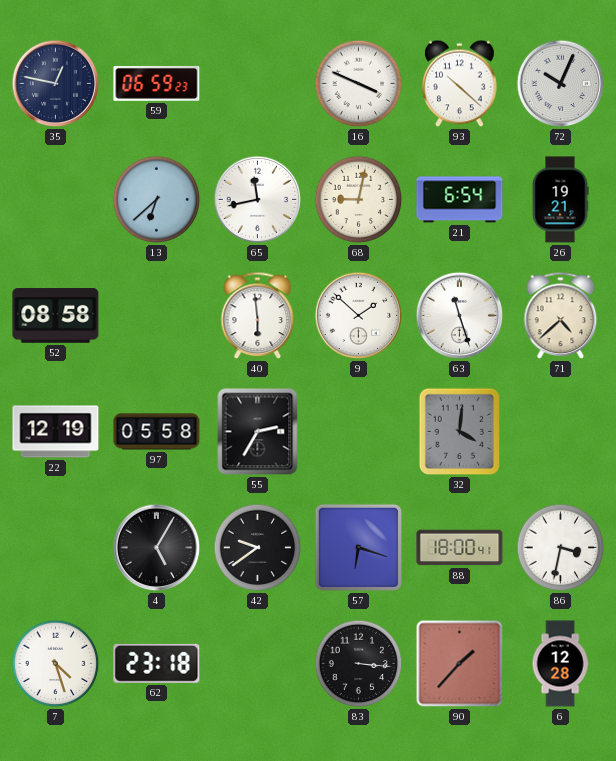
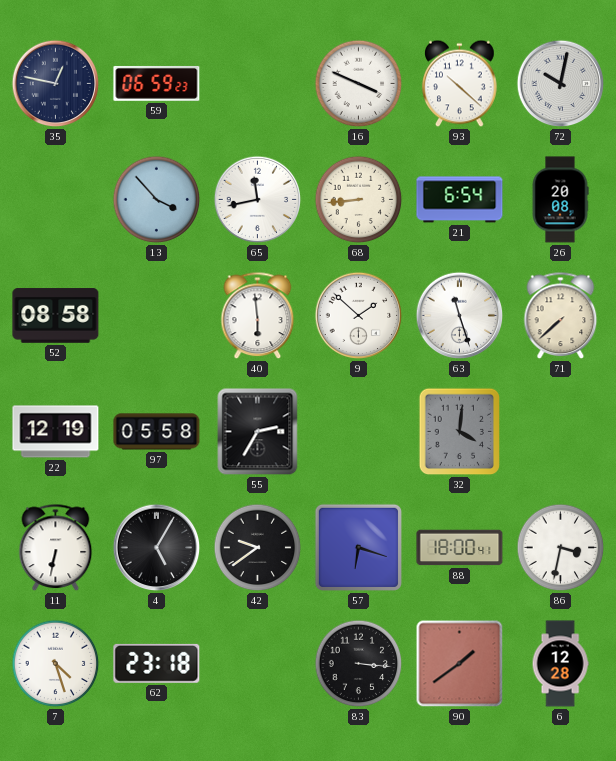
72: 10:04 -> 10:02
13: 6:38 -> 3:53
68: 9:02 -> 8:44
26: 19:21 -> 20:08
71: 4:38 -> 7:38
11: none -> 6:32
90: 1:37 -> 1:39
